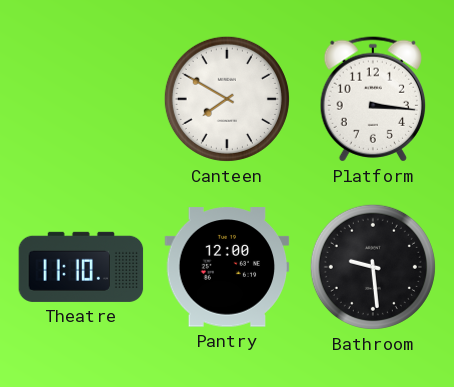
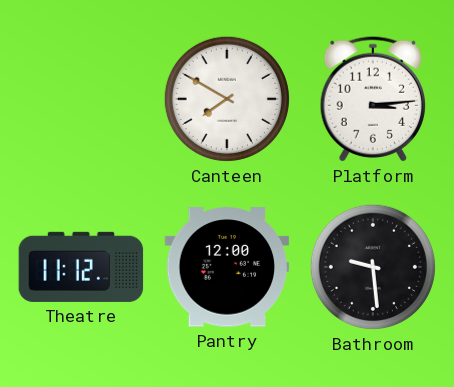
Platform: 3:16 -> 3:14
Theatre: 11:10 -> 11:12
